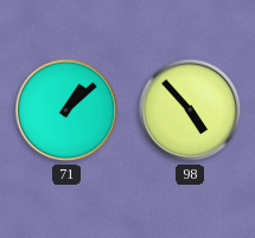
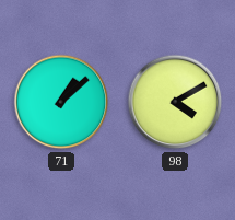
98: 4:53 -> 4:10
